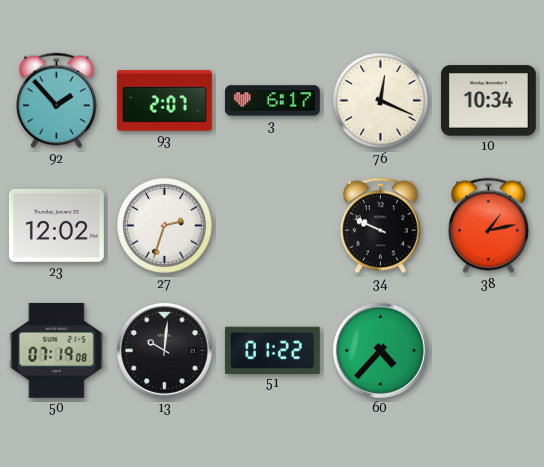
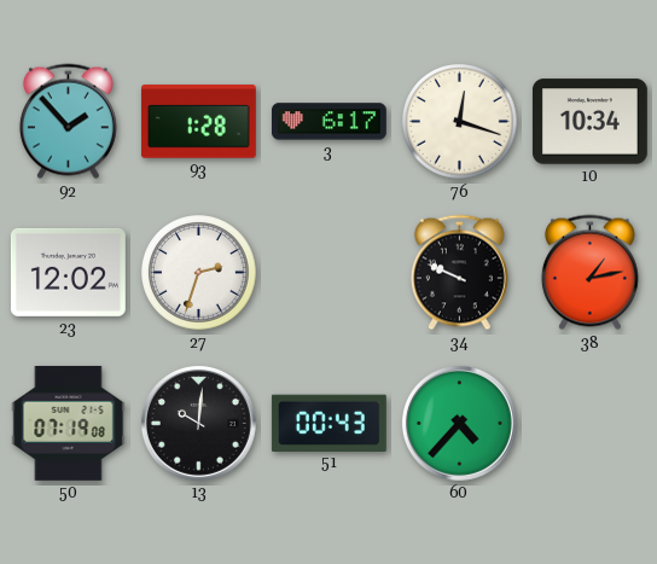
93: 2:07 -> 1:28
76: 12:19 -> 12:18
51: 01:22 -> 00:43
